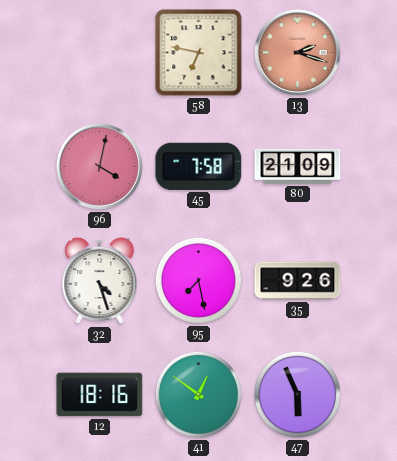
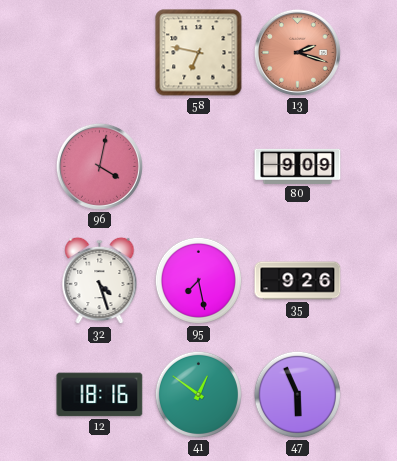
45: 7:58 -> none
80: 21:09 -> 9:09
